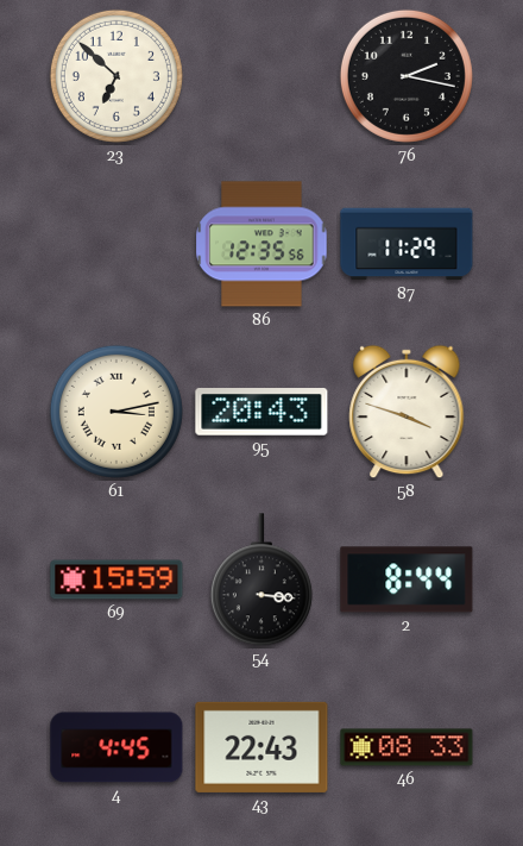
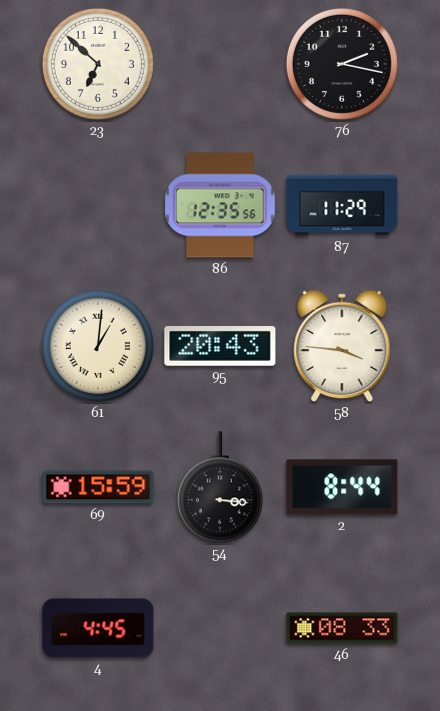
61: 3:13 -> 1:01
58: 3:48 -> 3:46
43: 22:43 -> none
